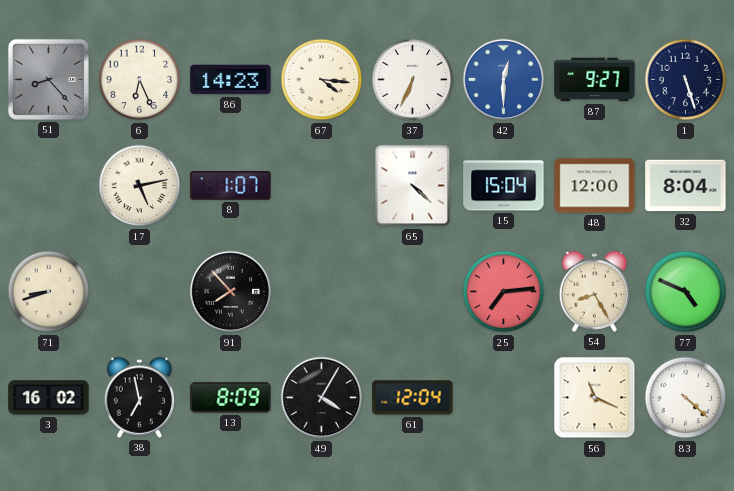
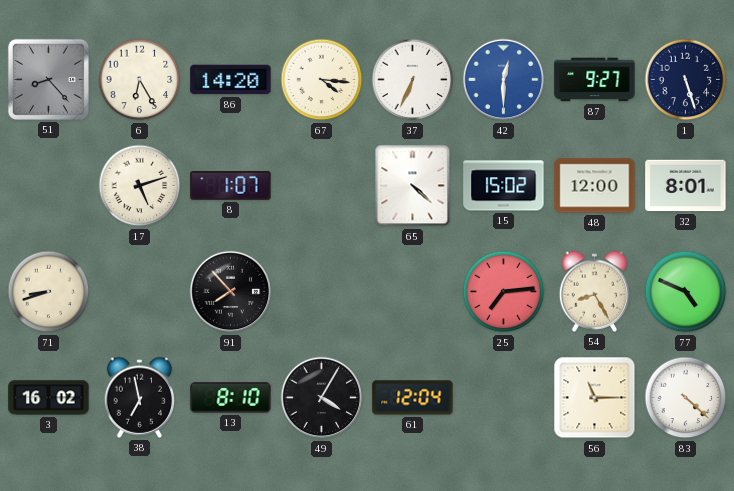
6: 6:26 -> 6:25
86: 14:23 -> 14:20
17: 5:13 -> 5:12
15: 15:04 -> 15:02
32: 8:04 -> 8:01
13: 8:09 -> 8:10
56: 11:19 -> 11:15
